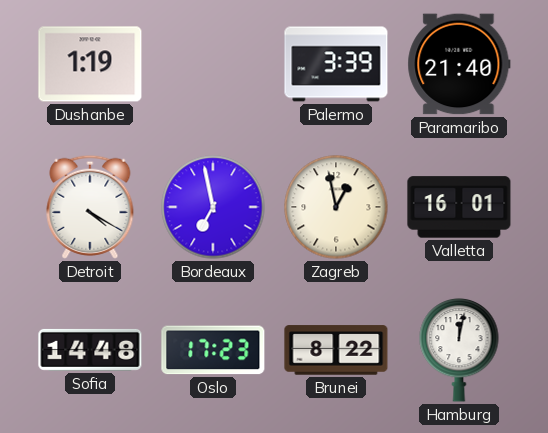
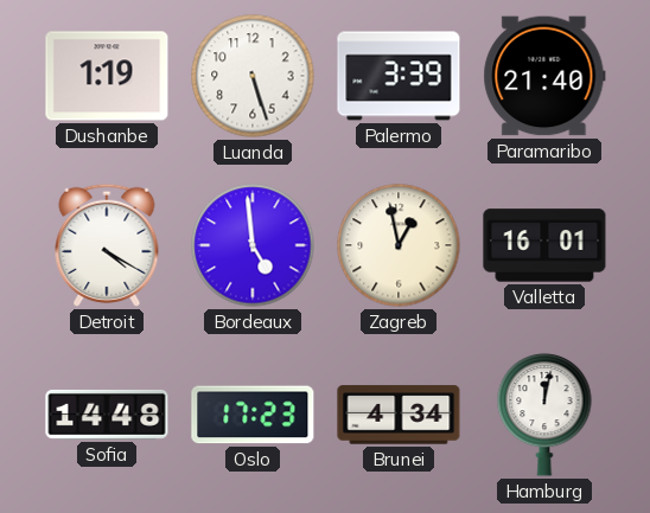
Luanda: none -> 5:27
Bordeaux: 6:58 -> 4:59
Brunei: 8:22 -> 4:34
